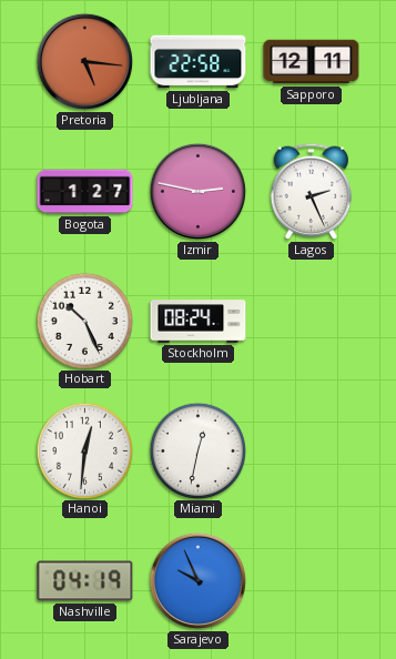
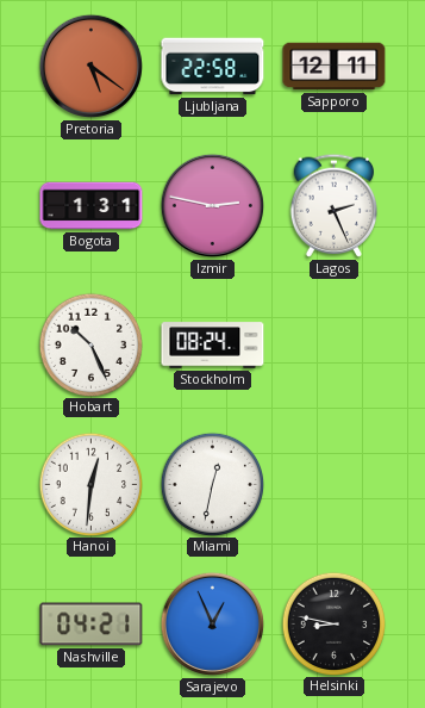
Pretoria: 5:16 -> 5:21
Bogota: 1:27 -> 1:31
Nashville: 04:19 -> 04:21
Sarajevo: 9:56 -> 12:56
Helsinki: none -> 8:47
